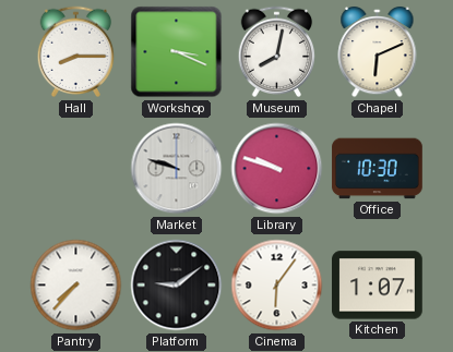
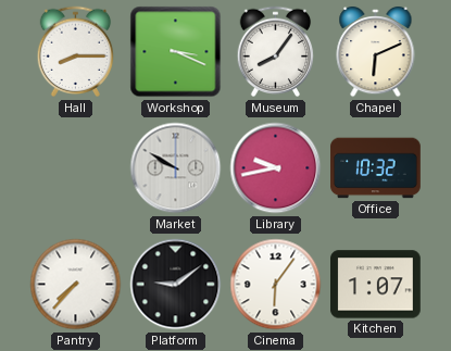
Museum: 8:02 -> 8:06
Market: 9:48 -> 9:50
Library: 9:48 -> 9:43
Office: 10:30 -> 10:32
